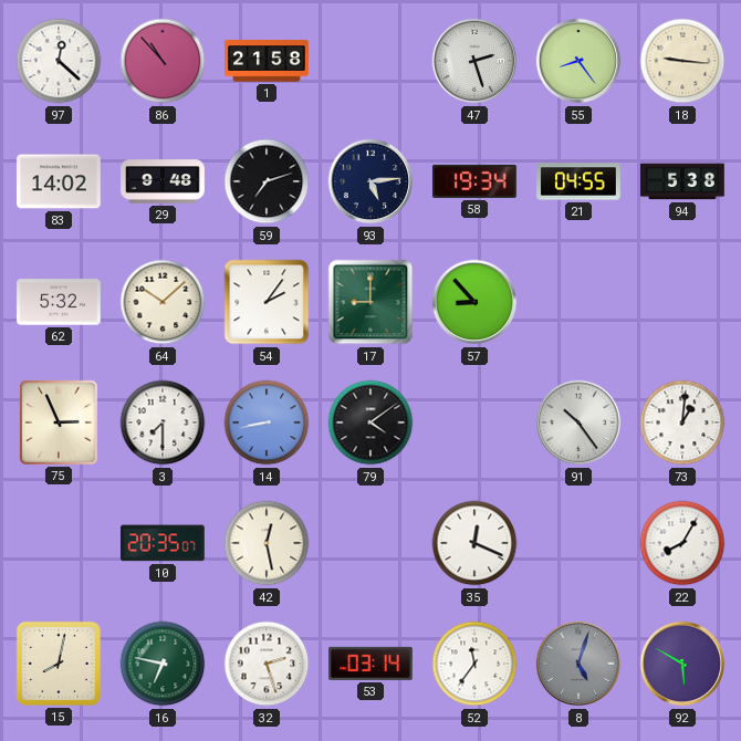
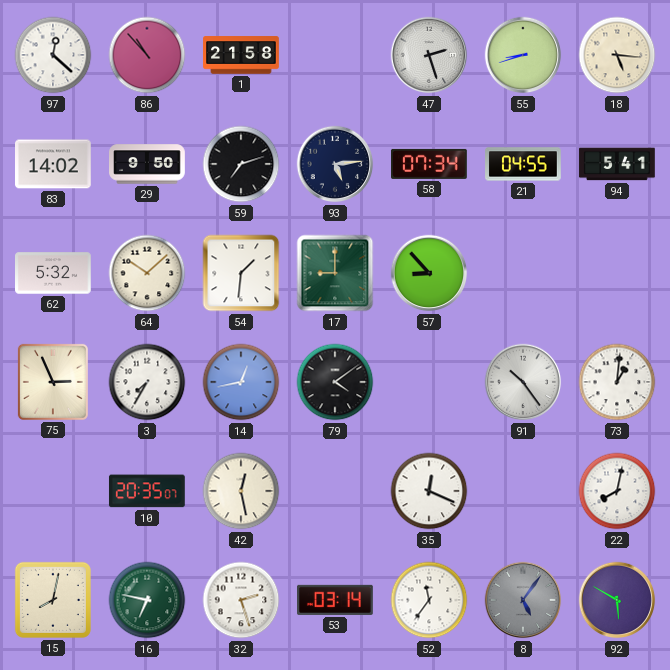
55: 8:24 -> 8:42
18: 9:16 -> 5:16
29: 9:48 -> 9:50
58: 19:34 -> 07:34
94: 5:38 -> 5:41
54: 2:06 -> 1:31
3: 7:30 -> 7:35
14: 8:43 -> 12:43
22: 8:05 -> 8:02
8: 5:03 -> 5:06
